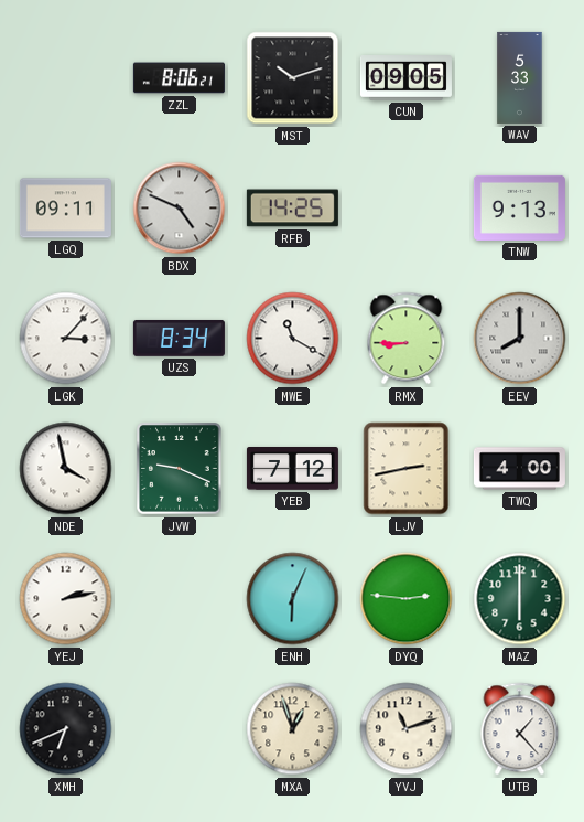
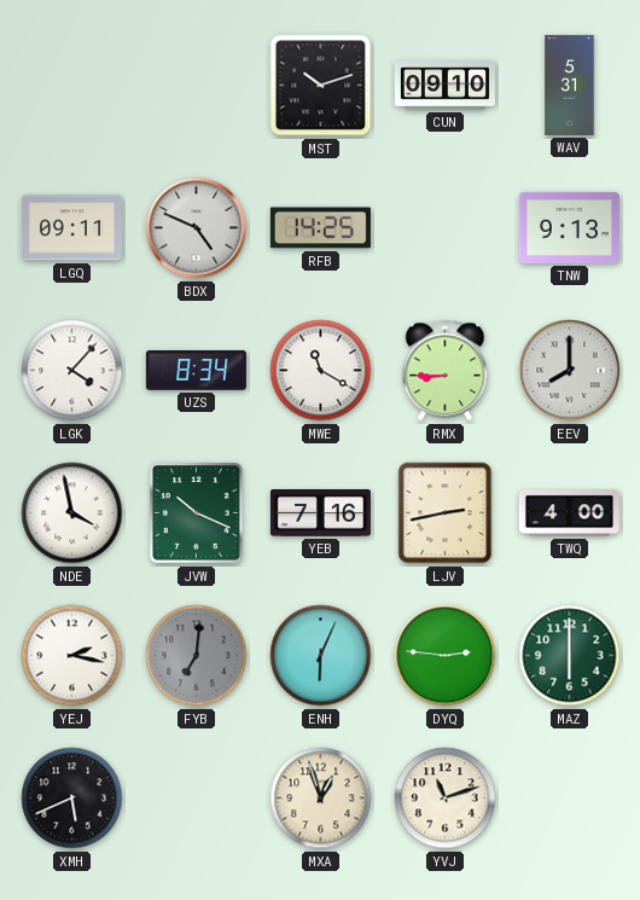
ZZL: 8:06 -> none
CUN: 09:05 -> 09:10
WAV: 5:33 -> 5:31
LGK: 3:07 -> 4:07
JVW: 9:19 -> 10:19
YEB: 7:12 -> 7:16
YEJ: 2:13 -> 2:17
FYB: none -> 7:01
XMH: 6:41 -> 5:41
UTB: 1:23 -> none
